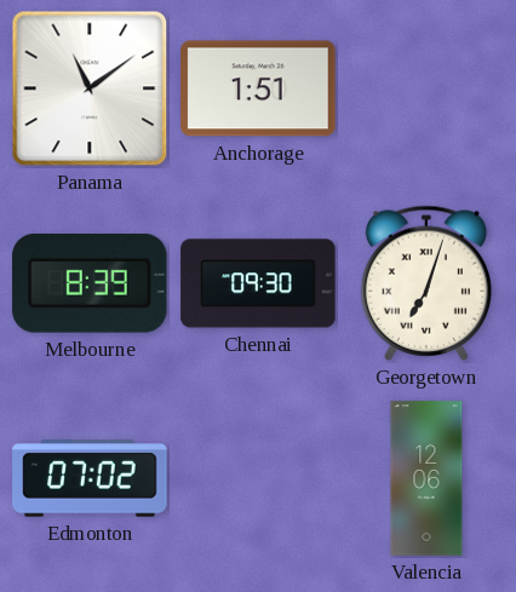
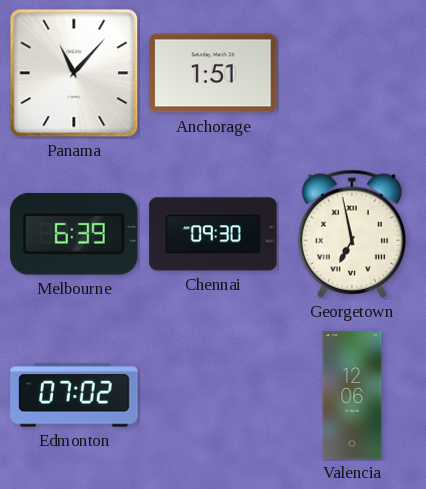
Panama: 11:09 -> 11:07
Melbourne: 8:39 -> 6:39
Georgetown: 7:03 -> 6:58
